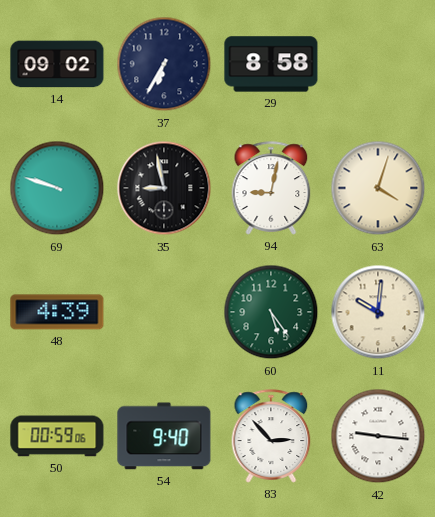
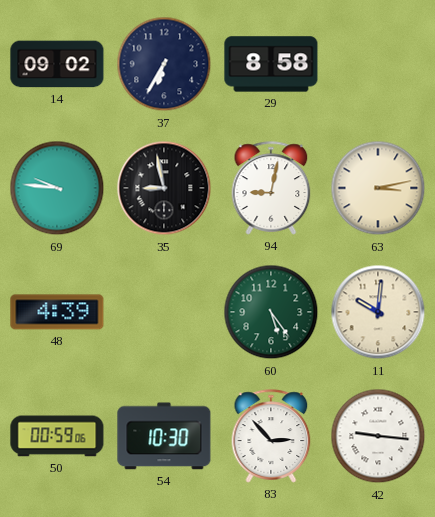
69: 9:48 -> 9:46
63: 4:03 -> 3:13
54: 9:40 -> 10:30
